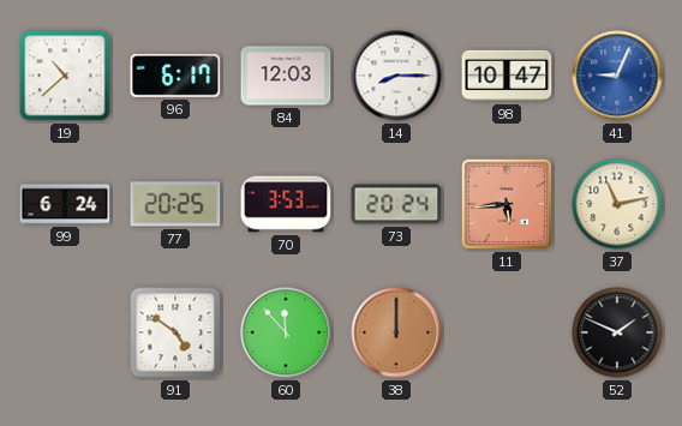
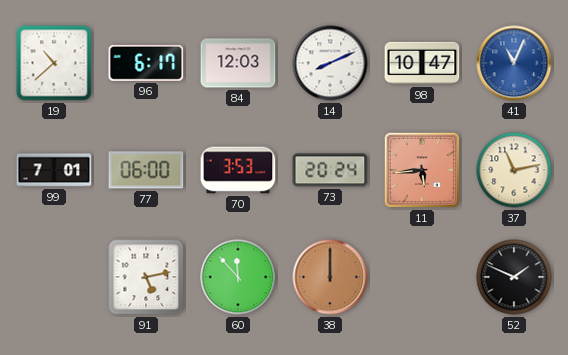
14: 8:15 -> 8:11
41: 9:04 -> 11:04
99: 6:24 -> 7:01
77: 20:25 -> 06:00
91: 4:51 -> 5:13
